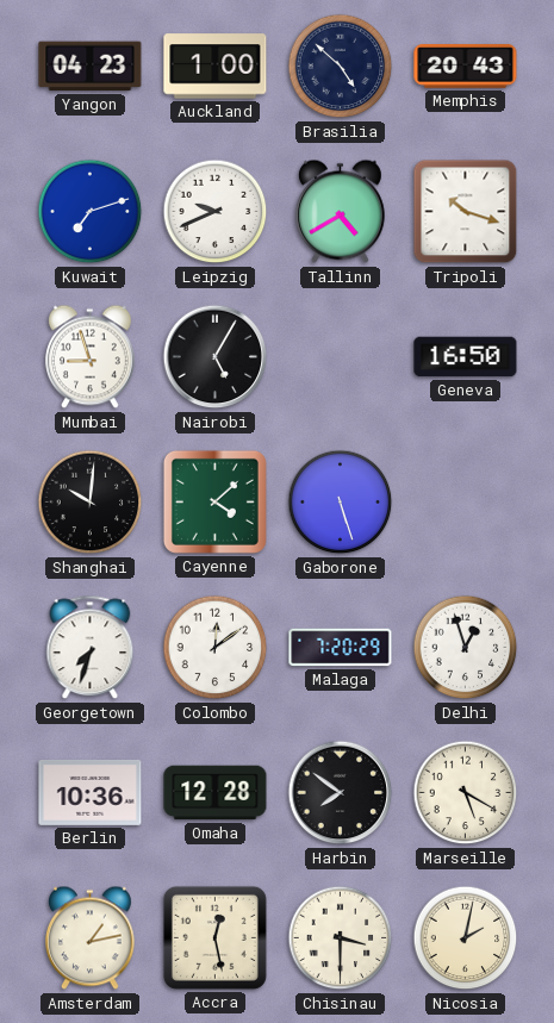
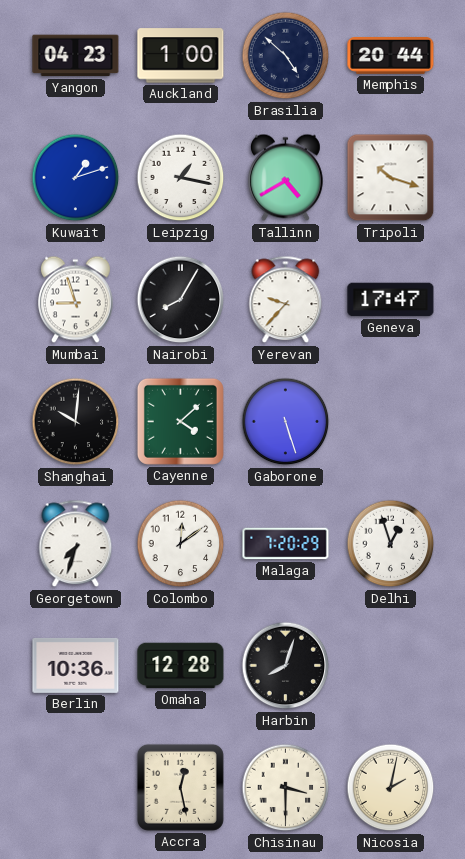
Memphis: 20:43 -> 20:44
Kuwait: 7:12 -> 1:12
Leipzig: 9:41 -> 1:17
Nairobi: 5:05 -> 8:05
Yerevan: none -> 9:37
Geneva: 16:50 -> 17:47
Harbin: 7:51 -> 8:03
Marseille: 5:20 -> none
Amsterdam: 1:13 -> none
